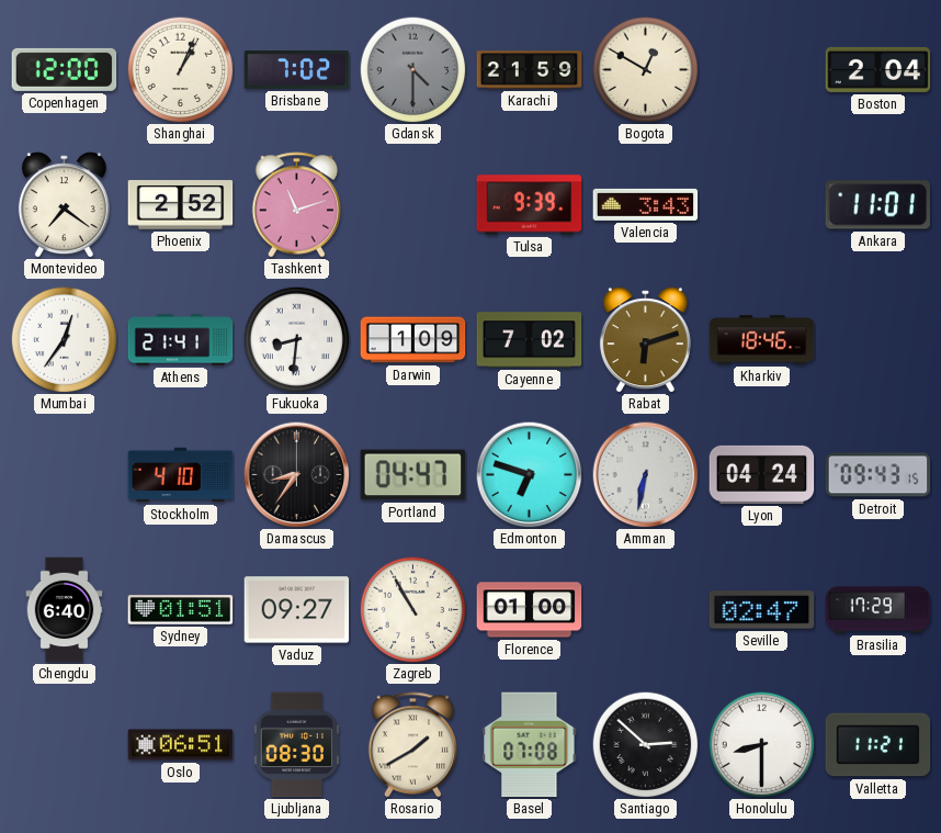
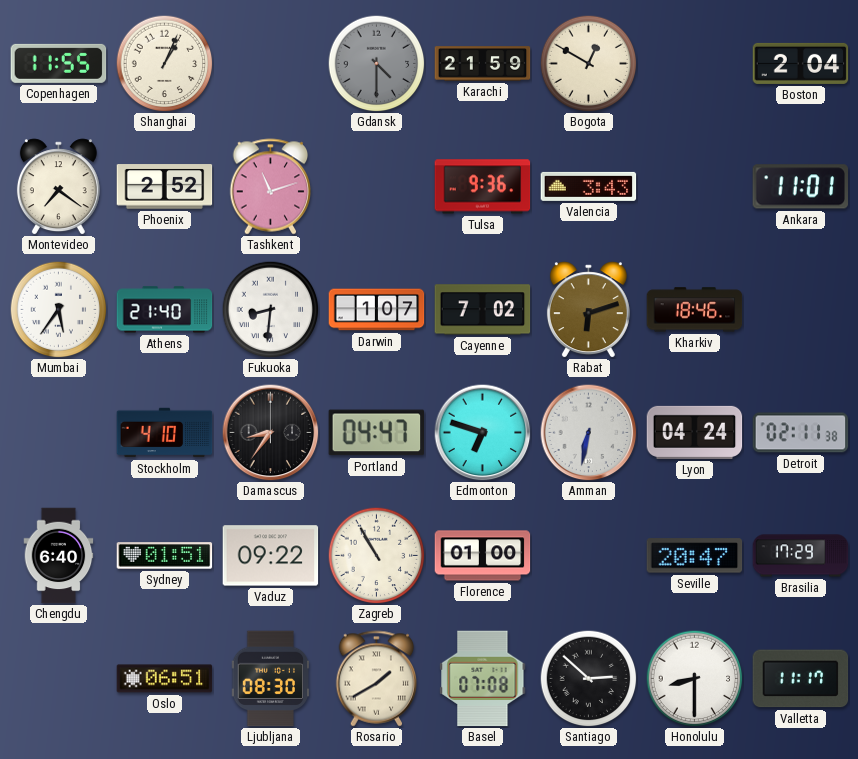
Copenhagen: 12:00 -> 11:55
Brisbane: 7:02 -> none
Tulsa: 9:39 -> 9:36
Mumbai: 12:36 -> 5:36
Athens: 21:41 -> 21:40
Darwin: 1:09 -> 1:07
Detroit: 09:43 -> 02:11
Vaduz: 09:27 -> 09:22
Seville: 02:47 -> 20:47
Valletta: 11:21 -> 11:17
